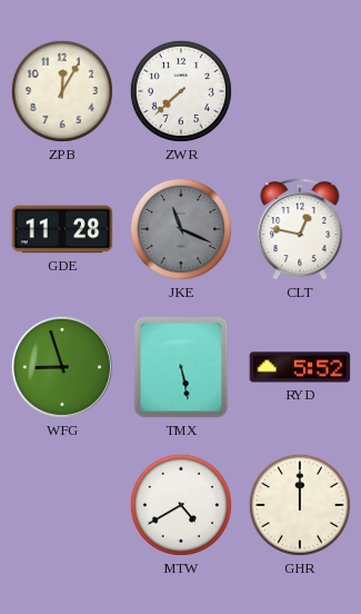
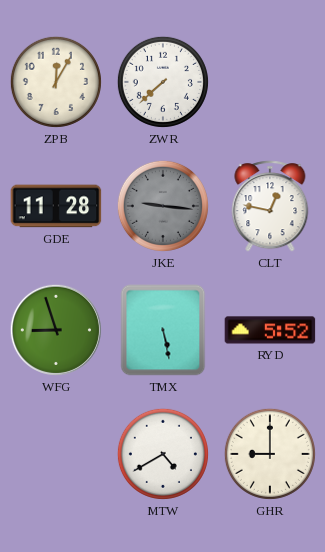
JKE: 11:19 -> 9:16
GHR: 12:00 -> 9:00
